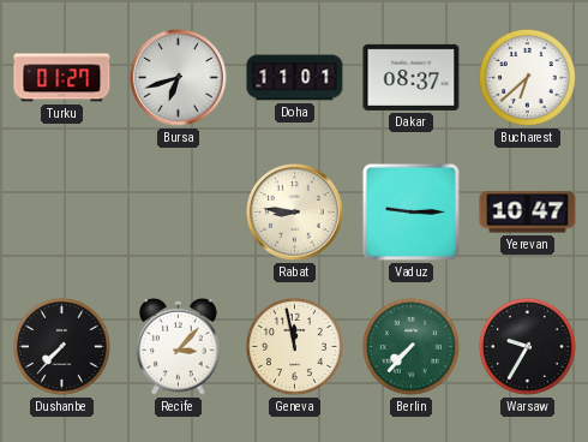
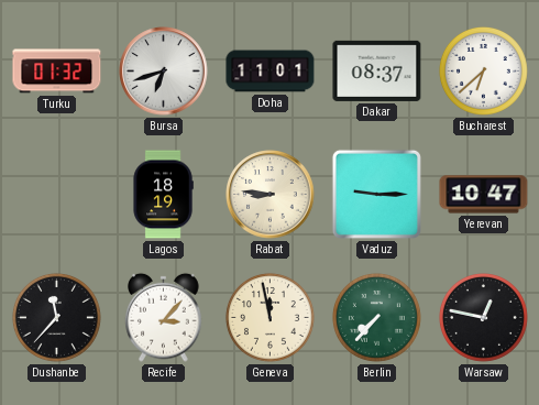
Turku: 01:27 -> 01:32
Lagos: none -> 18:19
Dushanbe: 7:37 -> 11:37
Warsaw: 9:35 -> 12:47
